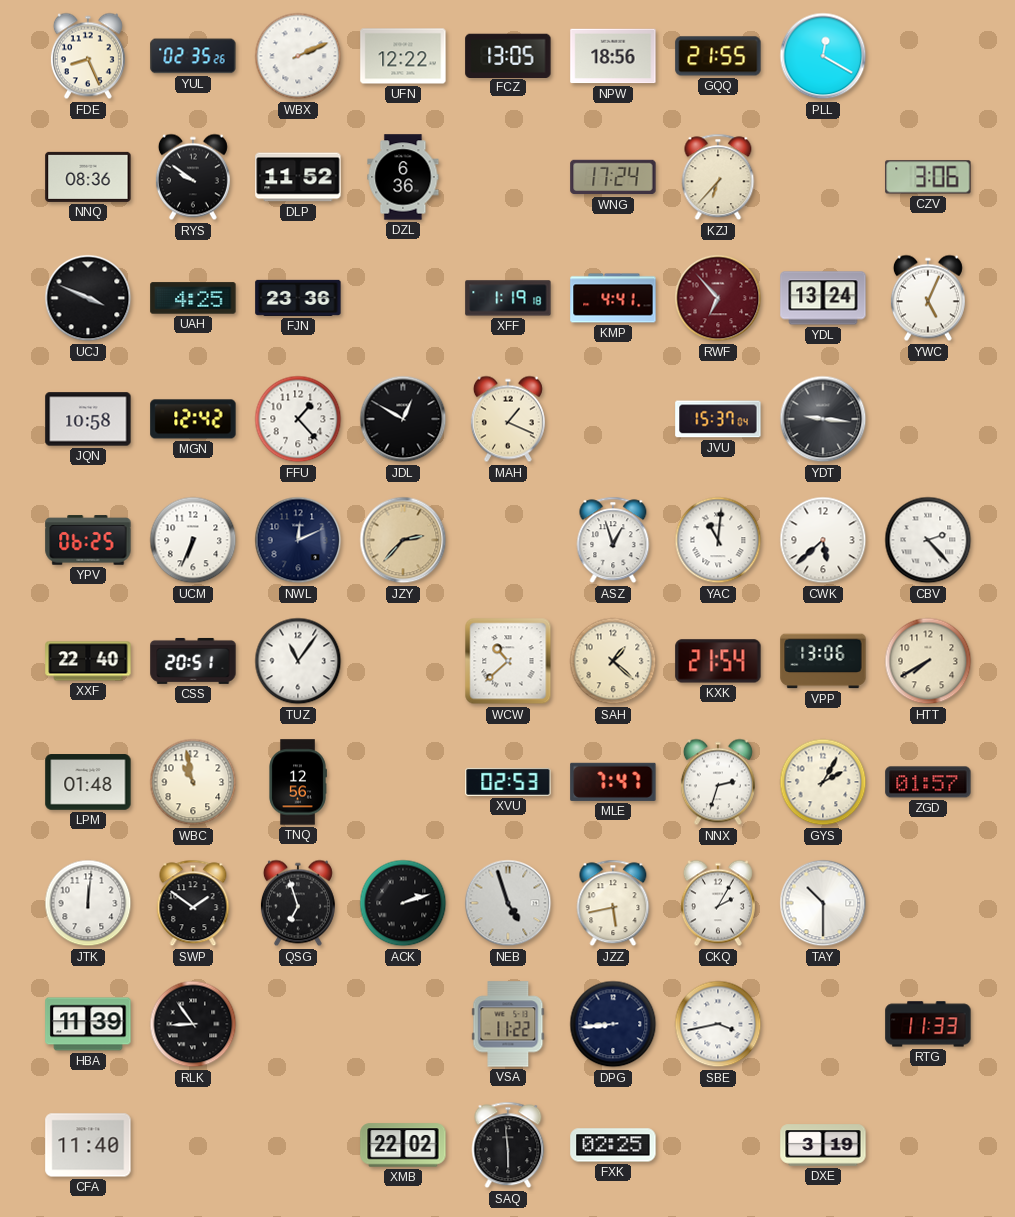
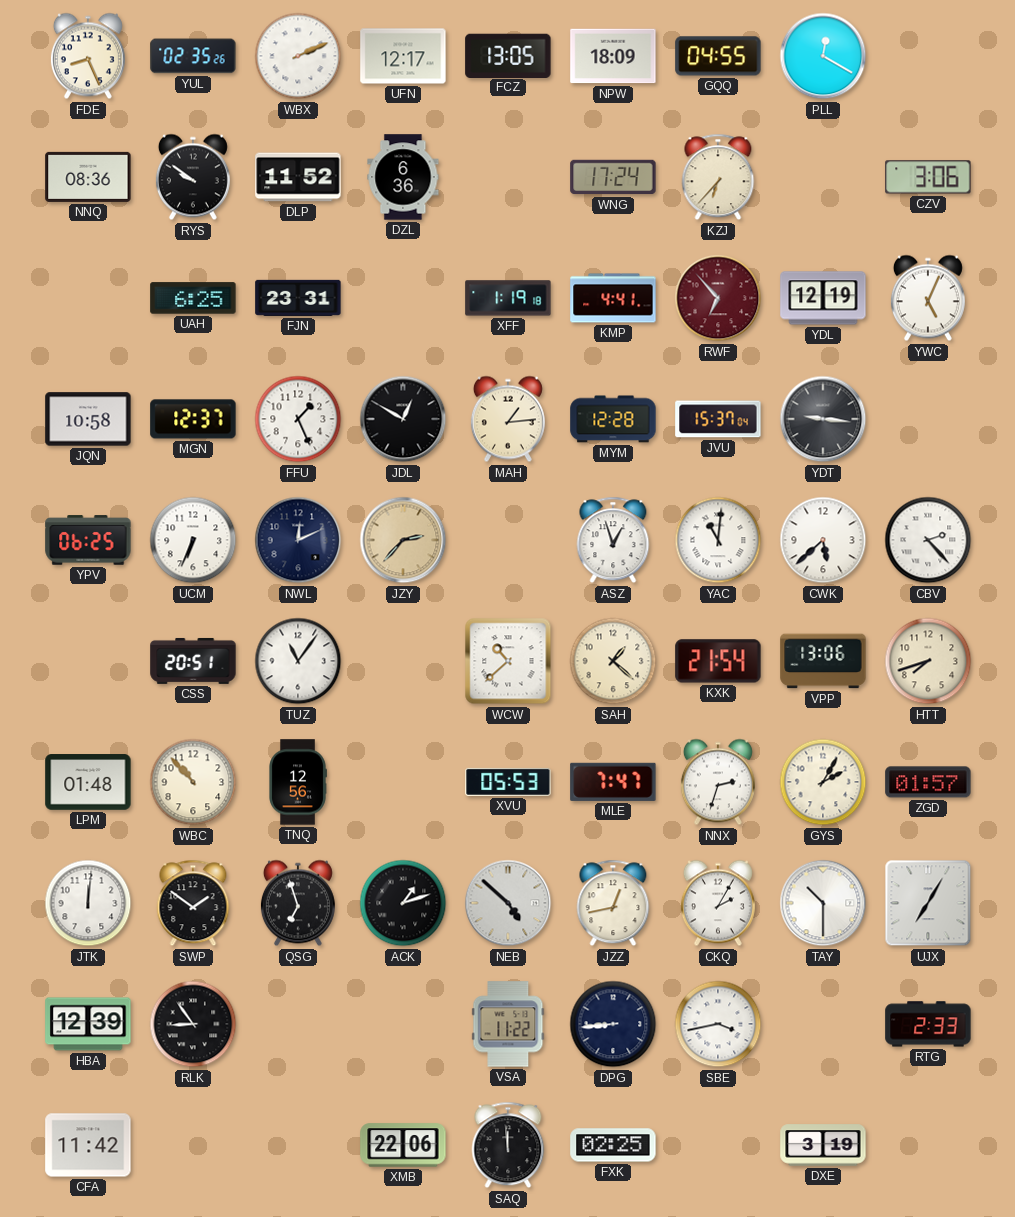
UFN: 12:22 -> 12:17
NPW: 18:56 -> 18:09
GQQ: 21:55 -> 04:55
UCJ: 3:49 -> none
UAH: 4:25 -> 6:25
FJN: 23:36 -> 23:31
YDL: 13:24 -> 12:19
MGN: 12:42 -> 12:37
FFU: 1:23 -> 1:26
MAH: 1:19 -> 1:14
MYM: none -> 12:28
XXF: 22:40 -> none
HTT: 7:40 -> 7:42
WBC: 10:58 -> 10:53
XVU: 02:53 -> 05:53
ACK: 2:12 -> 1:12
NEB: 4:57 -> 4:52
JZZ: 5:43 -> 12:43
UJX: none -> 7:05
HBA: 11:39 -> 12:39
RTG: 11:33 -> 2:33
CFA: 11:40 -> 11:42
XMB: 22:02 -> 22:06
SAQ: 5:59 -> 11:59
